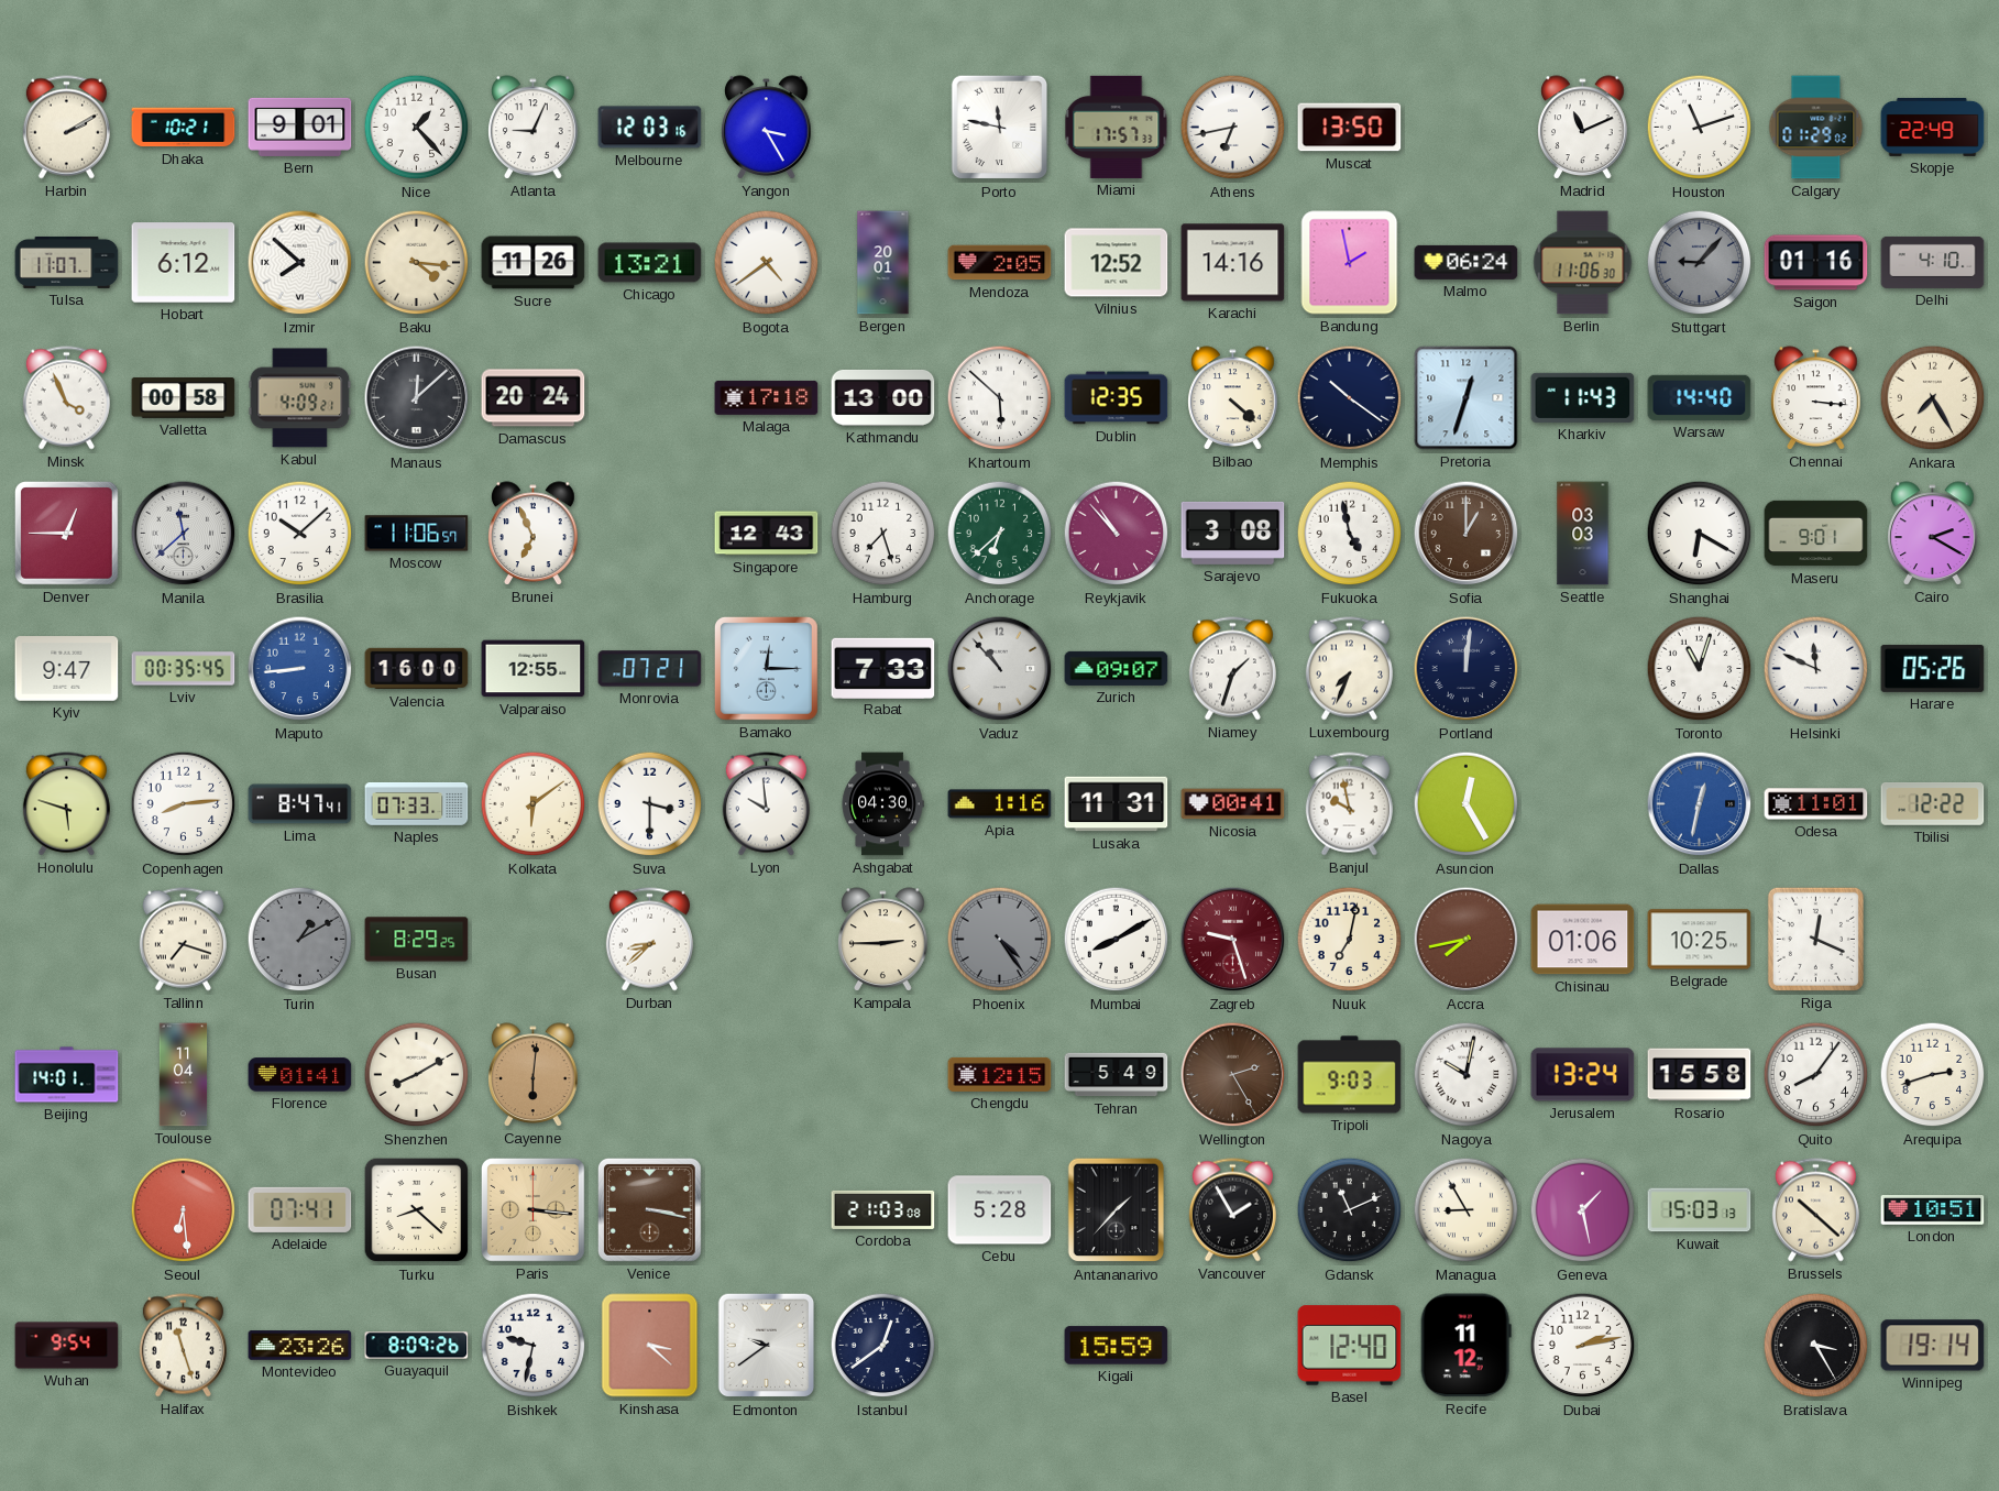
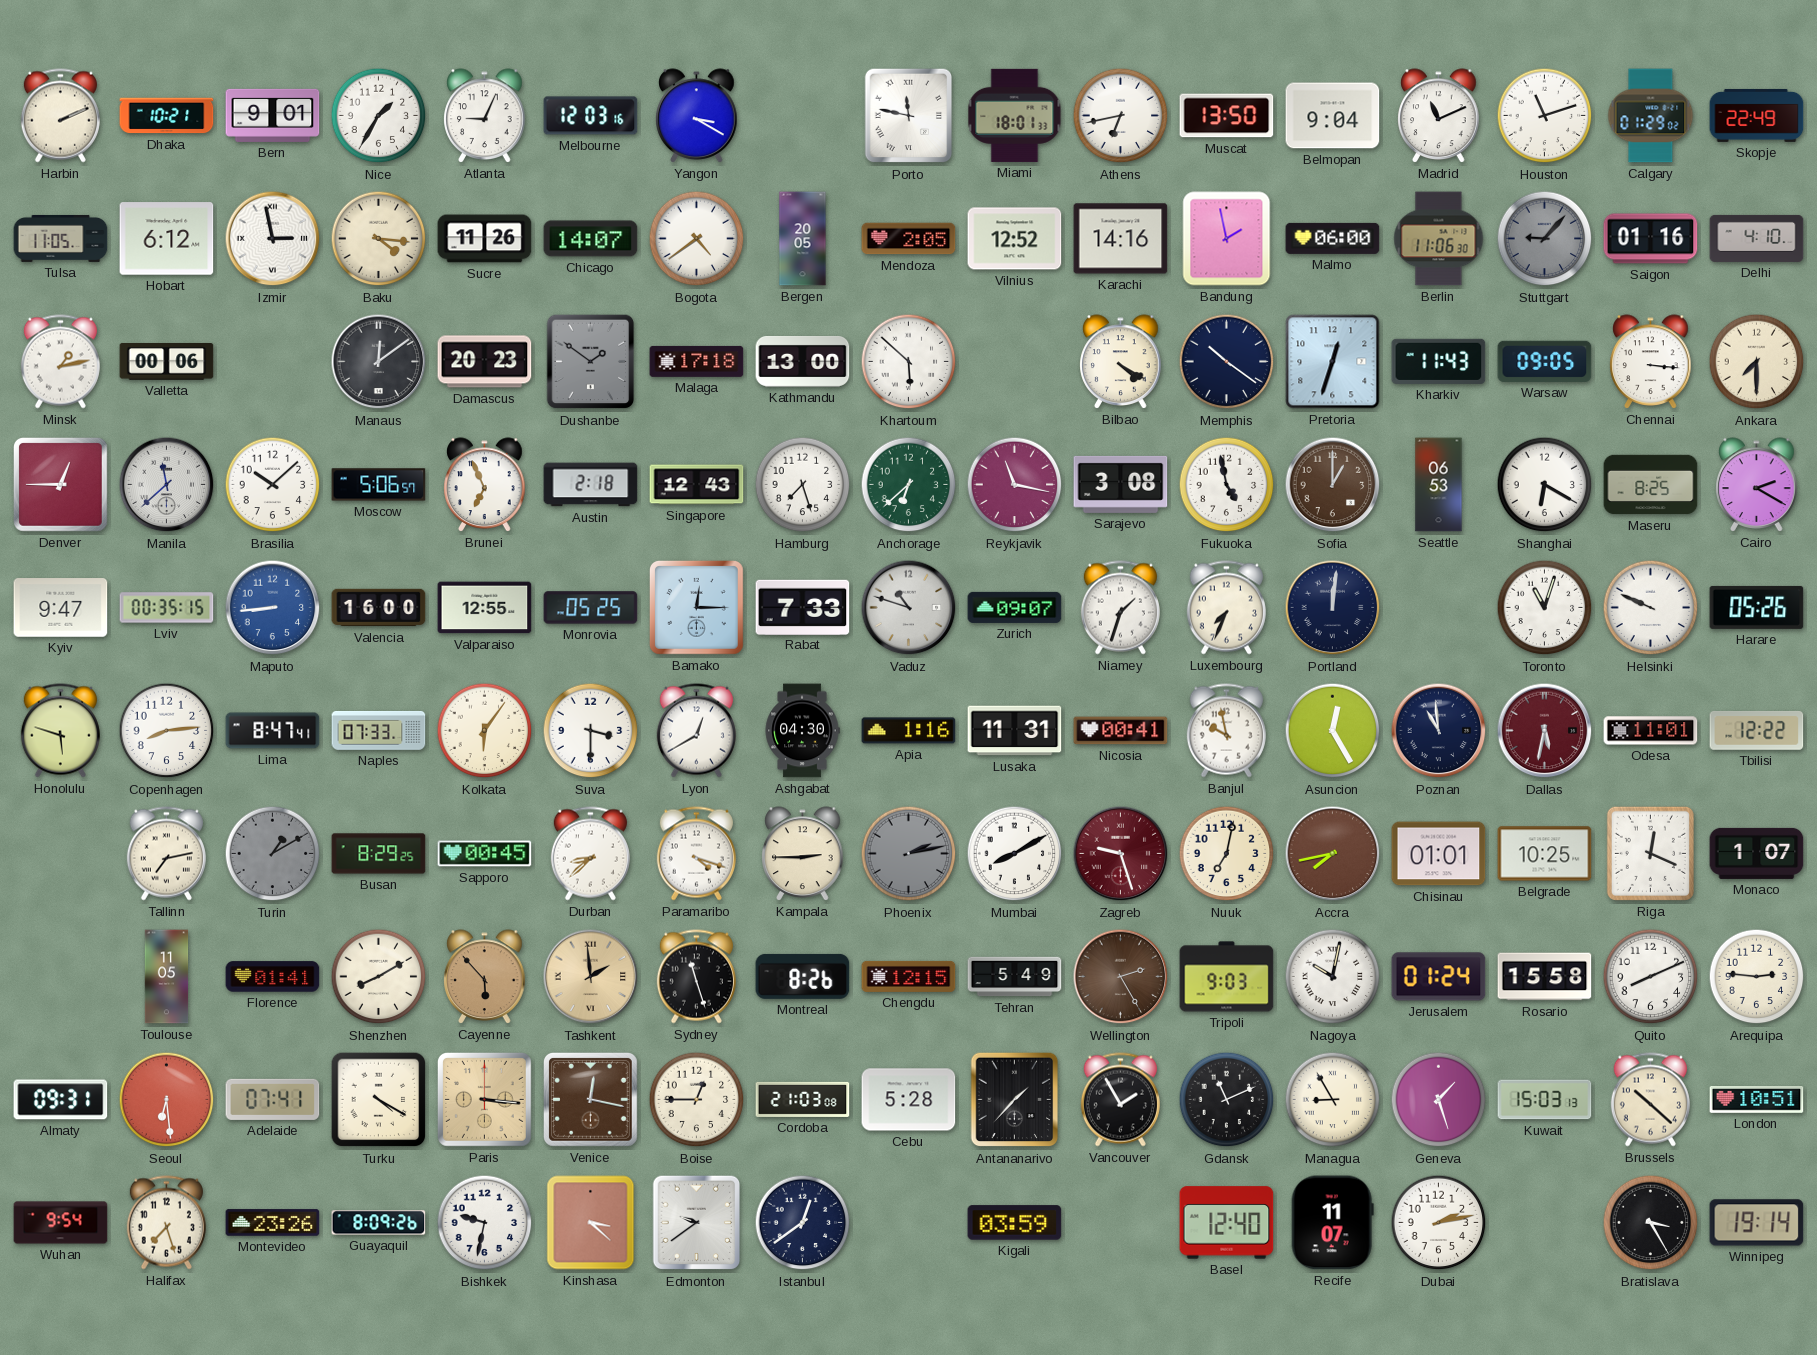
Harbin: 2:10 -> 2:11
Nice: 1:23 -> 1:35
Yangon: 3:25 -> 3:20
Miami: 17:57 -> 18:01
Belmopan: none -> 9:04
Tulsa: 11:07 -> 11:05
Izmir: 7:52 -> 2:58
Chicago: 13:21 -> 14:07
Bergen: 20:01 -> 20:05
Malmo: 06:24 -> 06:00
Minsk: 3:56 -> 1:13
Valletta: 00:58 -> 00:06
Kabul: 4:09 -> none
Manaus: 12:08 -> 12:09
Damascus: 20:24 -> 20:23
Dushanbe: none -> 1:51
Dublin: 12:35 -> none
Bilbao: 4:22 -> 4:20
Warsaw: 14:40 -> 09:05
Ankara: 7:25 -> 7:30
Moscow: 11:06 -> 5:06
Austin: none -> 2:18
Reykjavik: 10:53 -> 11:17
Seattle: 03:03 -> 06:53
Maseru: 9:01 -> 8:25
Lviv: 00:35:45 -> 00:35:15
Monrovia: 07:21 -> 05:25
Vaduz: 10:53 -> 10:48
Helsinki: 11:49 -> 9:49
Kolkata: 6:09 -> 6:06
Lyon: 9:59 -> 12:40
Poznan: none -> 10:59
Dallas: 12:32 -> 5:32
Dallas dial: blue -> burgundy
Tallinn: 7:18 -> 7:13
Sapporo: none -> 00:45
Paramaribo: none -> 4:18
Phoenix: 4:24 -> 2:13
Chisinau: 01:06 -> 01:01
Monaco: none -> 1:07
Beijing: 14:01 -> none
Toulouse: 11:04 -> 11:05
Cayenne: 6:01 -> 5:53
Tashkent: none -> 1:59
Sydney: none -> 11:27
Montreal: none -> 8:26
Jerusalem: 13:24 -> 01:24
Quito: 8:06 -> 8:11
Arequipa: 2:42 -> 2:46
Almaty: none -> 09:31
Turku: 8:22 -> 4:20
Venice: 3:17 -> 12:17
Boise: none -> 12:45
Geneva: 1:28 -> 1:27
Halifax: 11:27 -> 7:27
Kigali: 15:59 -> 03:59
Recife: 11:12 -> 11:07
